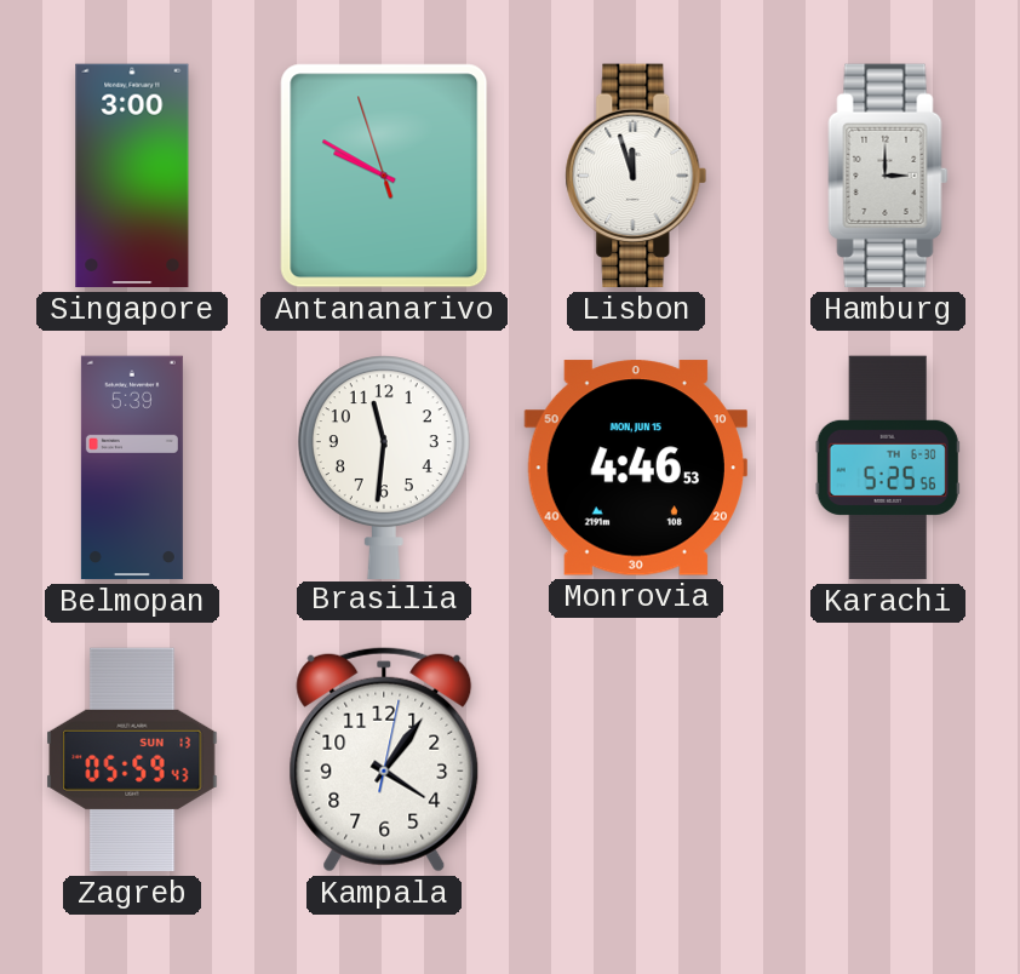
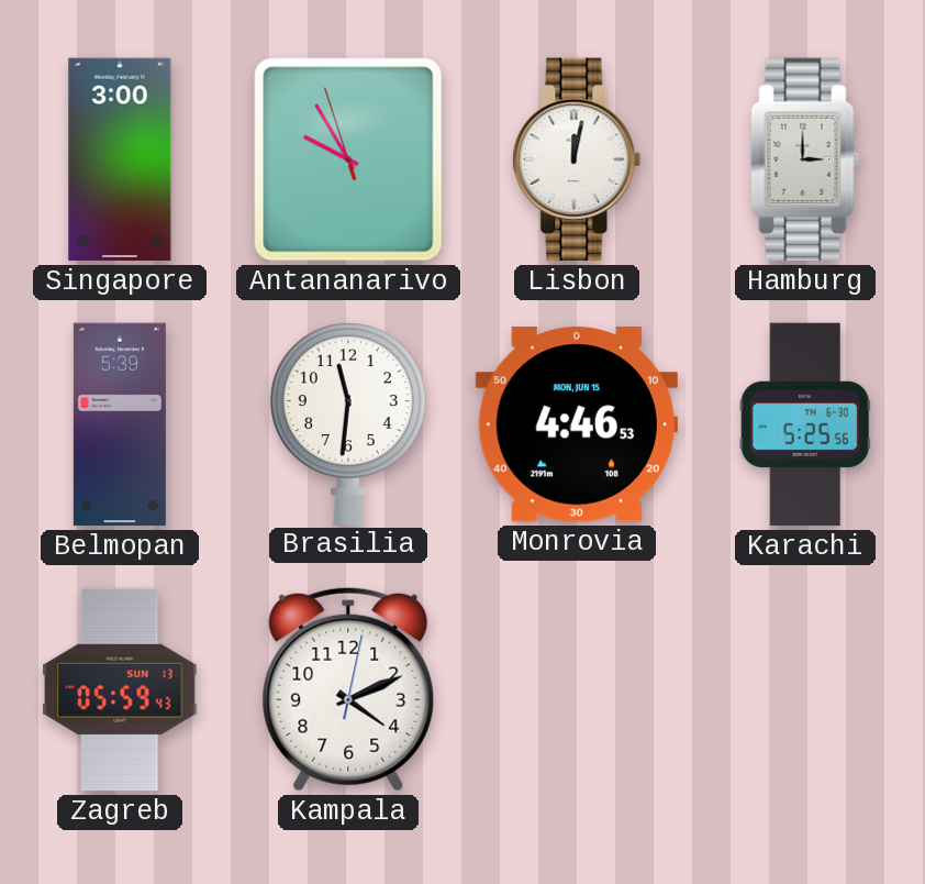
Antananarivo: 9:49 -> 9:54
Lisbon: 11:57 -> 12:02
Kampala: 4:06 -> 4:11
